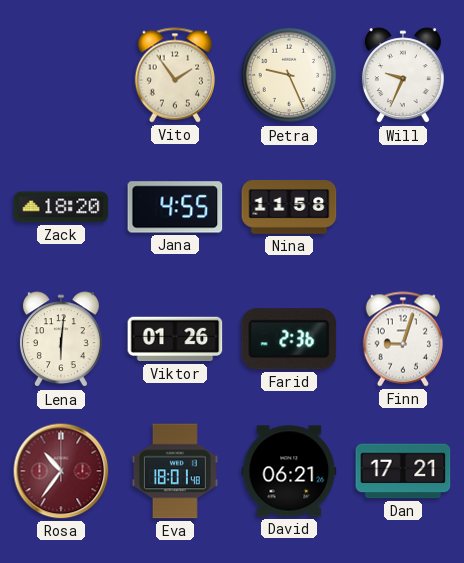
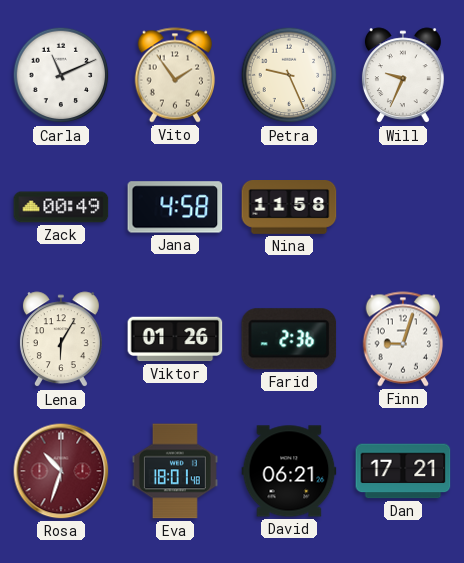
Carla: none -> 11:11
Zack: 18:20 -> 00:49
Jana: 4:55 -> 4:58
Lena: 6:01 -> 6:05
Rosa: 10:36 -> 10:33
